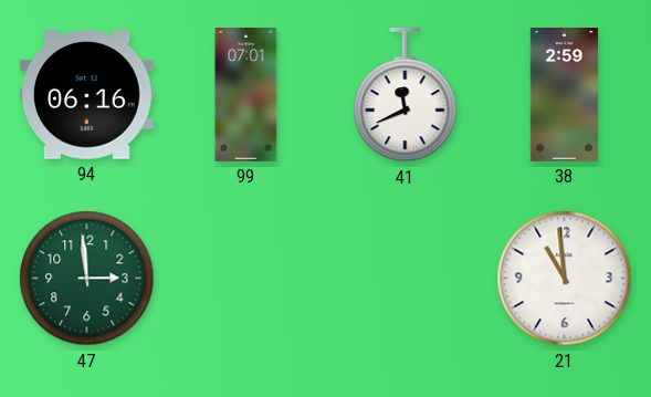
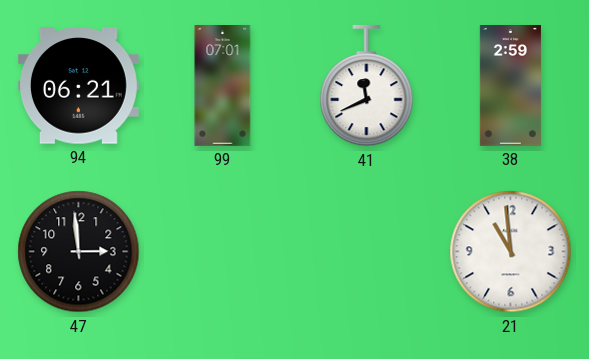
94: 06:16 -> 06:21
47 dial: green -> black
